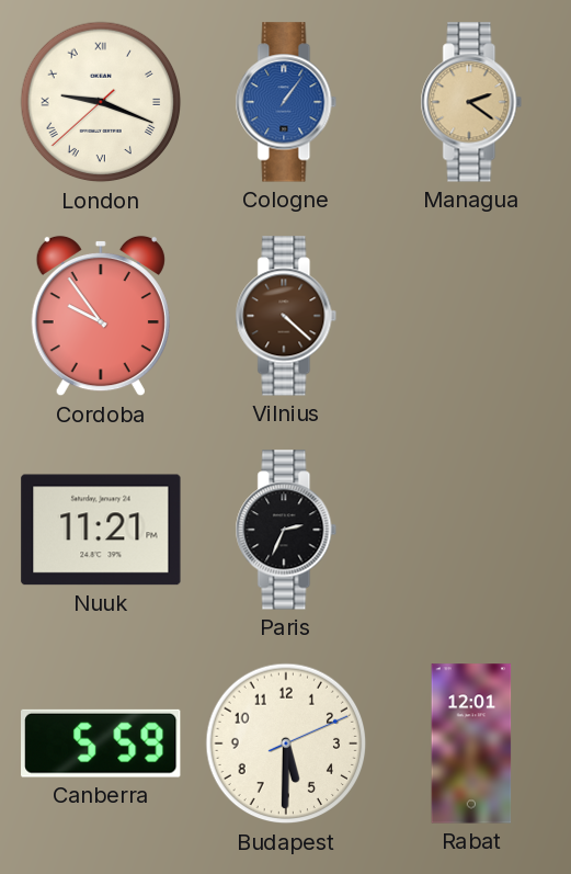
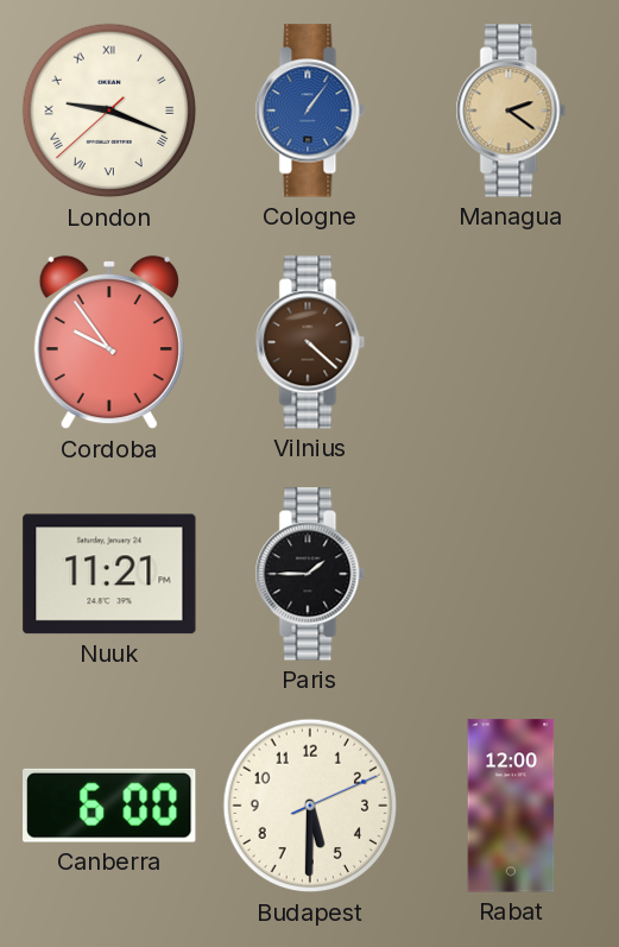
Paris: 2:34 -> 1:45
Canberra: 5:59 -> 6:00
Rabat: 12:01 -> 12:00
